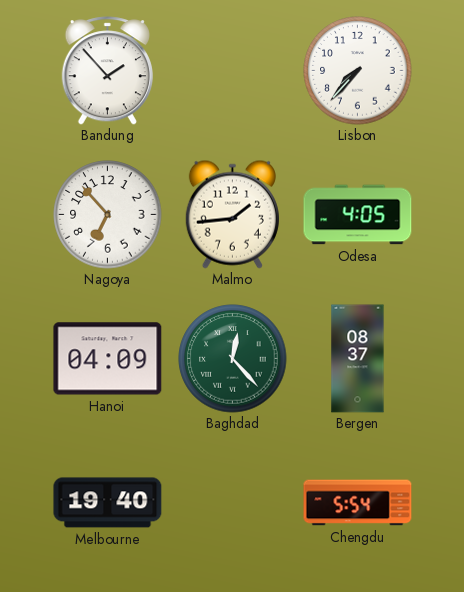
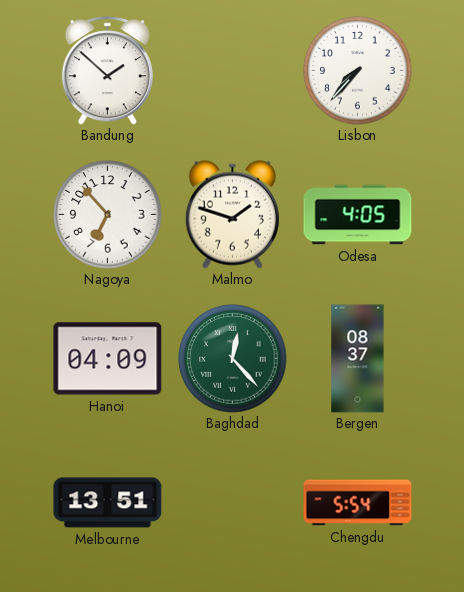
Bandung: 1:53 -> 1:52
Malmo: 1:44 -> 1:48
Melbourne: 19:40 -> 13:51
